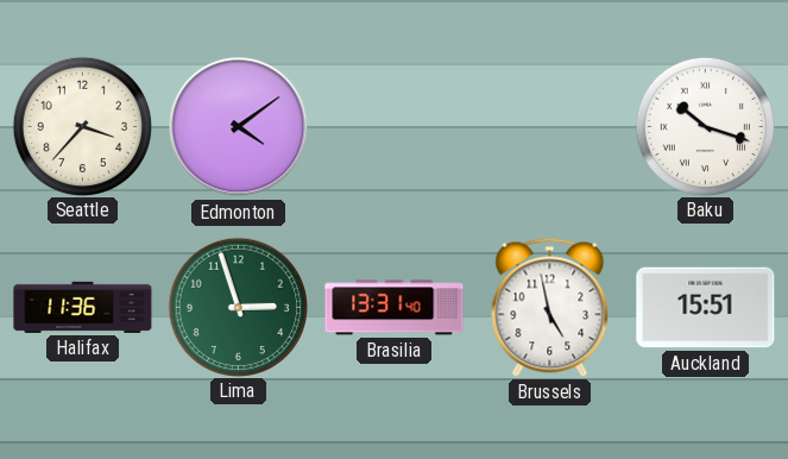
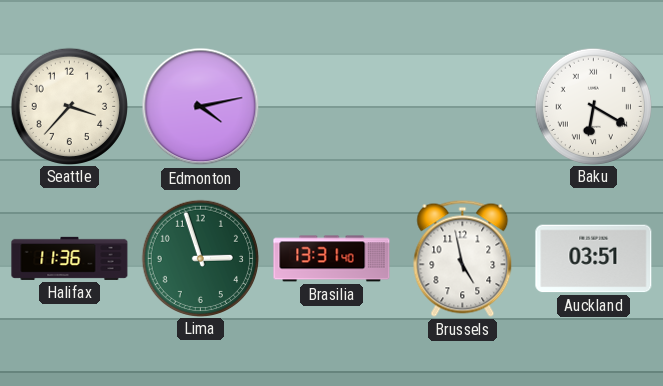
Edmonton: 4:09 -> 4:13
Baku: 10:18 -> 6:20
Auckland: 15:51 -> 03:51
